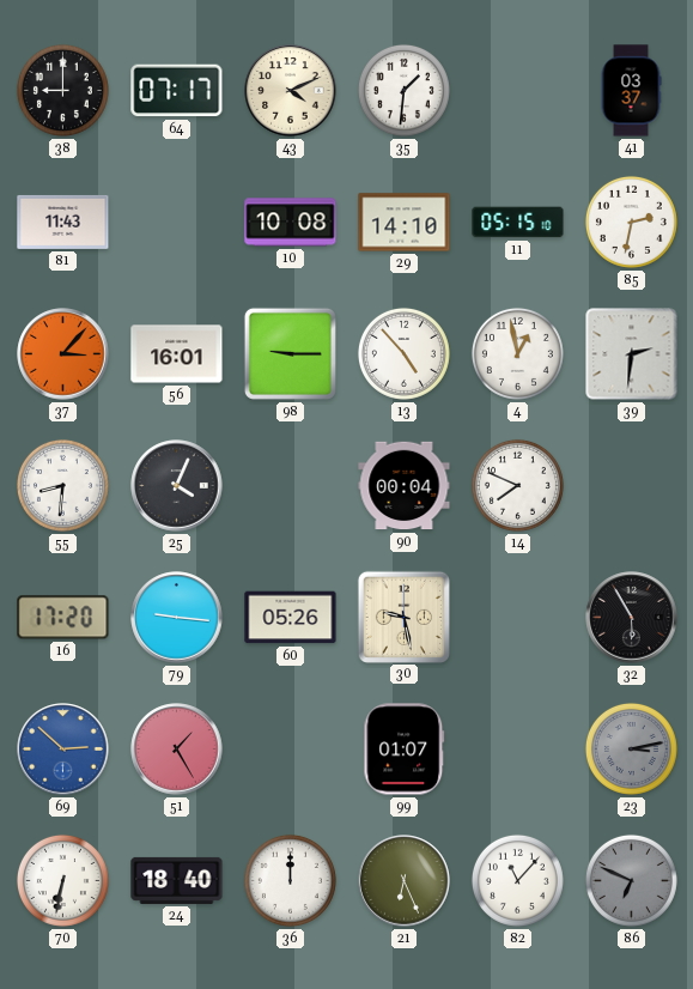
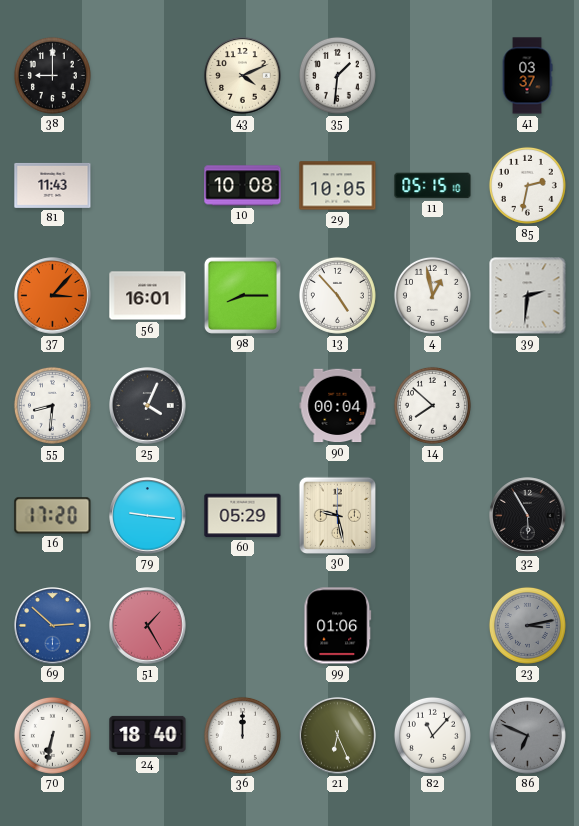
64: 07:17 -> none
29: 14:10 -> 10:05
98: 9:15 -> 8:15
14: 7:49 -> 7:52
60: 05:26 -> 05:29
99: 01:07 -> 01:06
